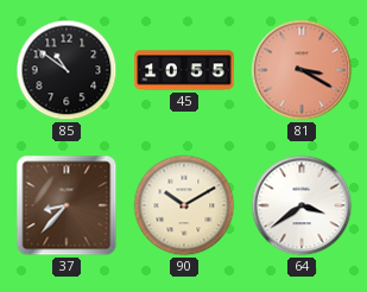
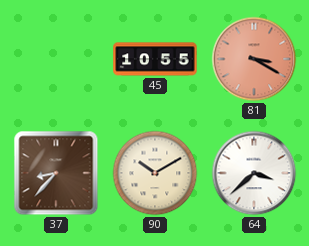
85: 10:51 -> none
64: 3:39 -> 3:38
